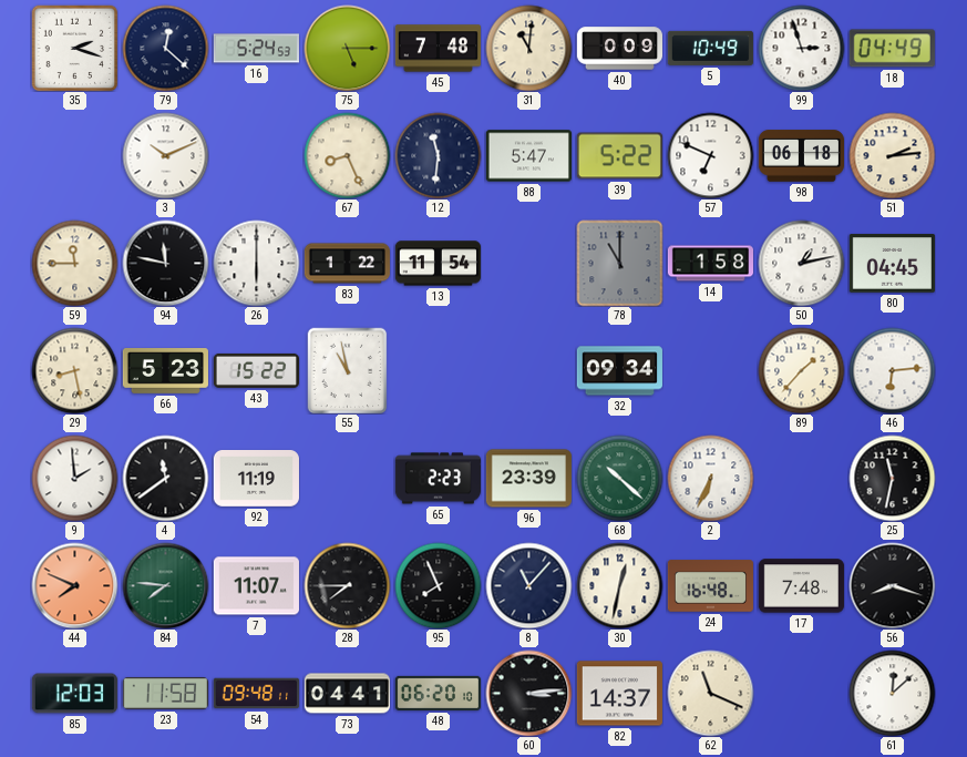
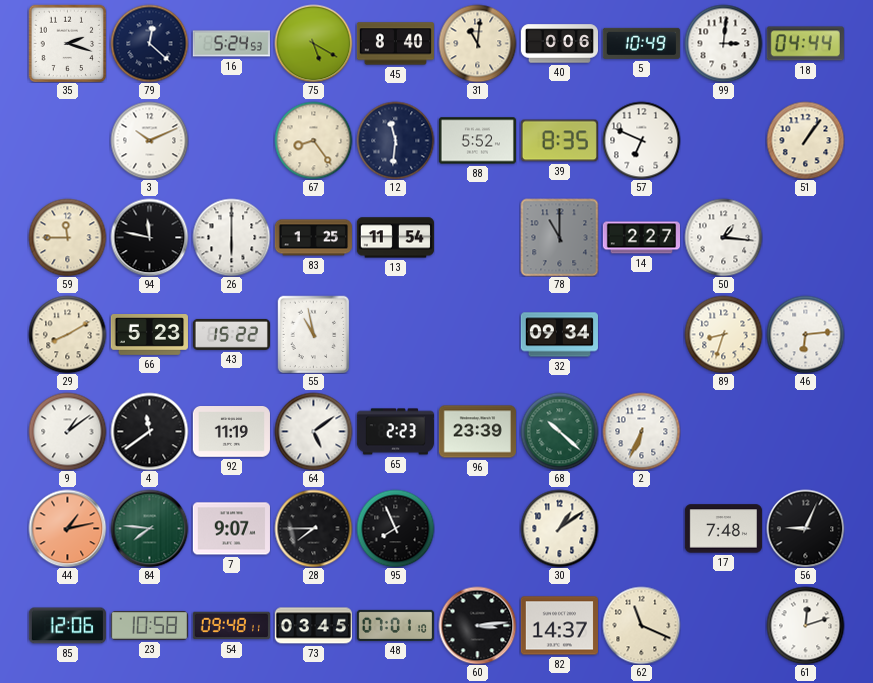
75: 5:15 -> 5:20
45: 7:48 -> 8:40
40: 0:09 -> 0:06
99: 2:57 -> 3:01
18: 04:49 -> 04:44
67: 8:26 -> 8:24
88: 5:47 -> 5:52
39: 5:22 -> 8:35
98: 06:18 -> none
51: 2:14 -> 1:06
83: 1:22 -> 1:25
14: 1:58 -> 2:27
50: 1:13 -> 1:16
80: 04:45 -> none
29: 8:28 -> 8:10
89: 1:37 -> 8:33
9: 1:59 -> 1:09
64: none -> 5:09
25: 11:32 -> none
44: 7:49 -> 1:13
7: 11:07 -> 9:07
8: 11:07 -> none
30: 12:32 -> 1:09
24: 16:48 -> none
56: 8:18 -> 9:04
85: 12:03 -> 12:06
23: 11:58 -> 10:58
73: 04:41 -> 03:45
48: 06:20 -> 07:01
61: 12:08 -> 12:12
